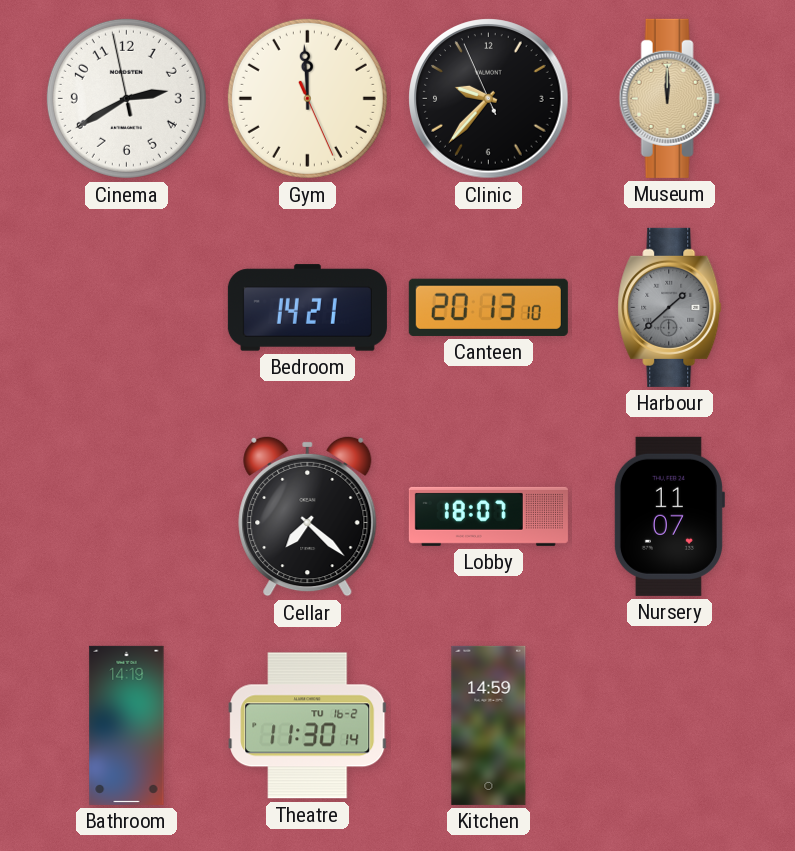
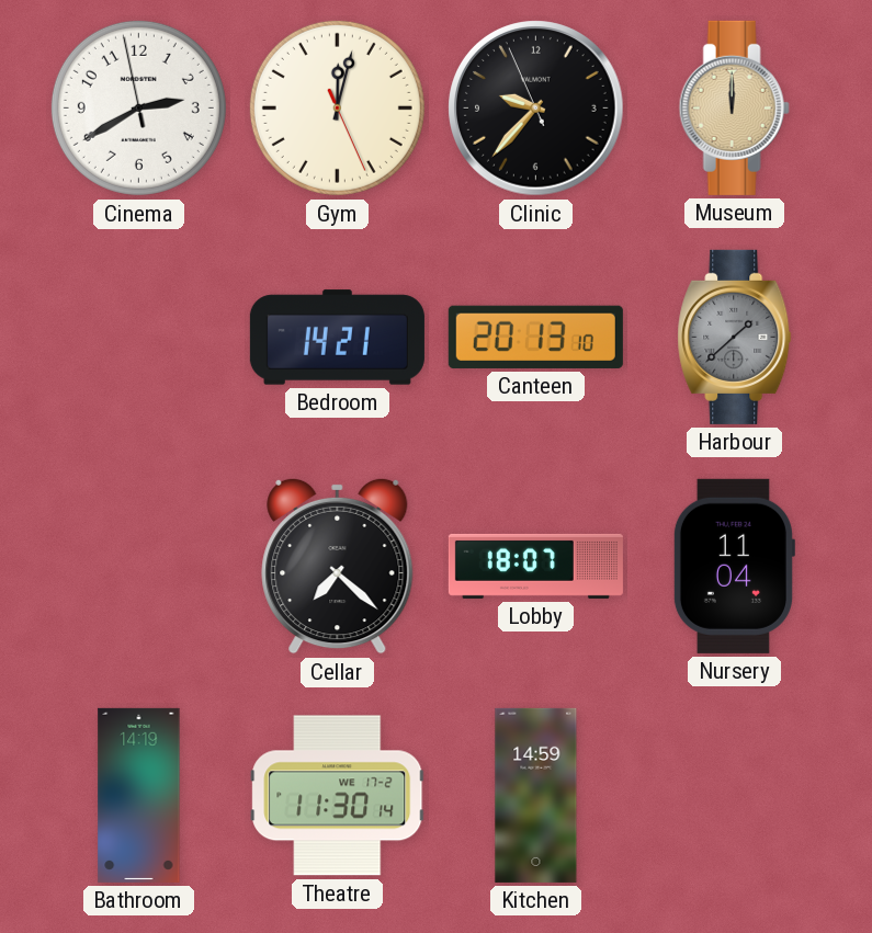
Gym: 11:59 -> 12:02
Nursery: 11:07 -> 11:04
Theatre date: TU 16-2 -> WE 17-2
